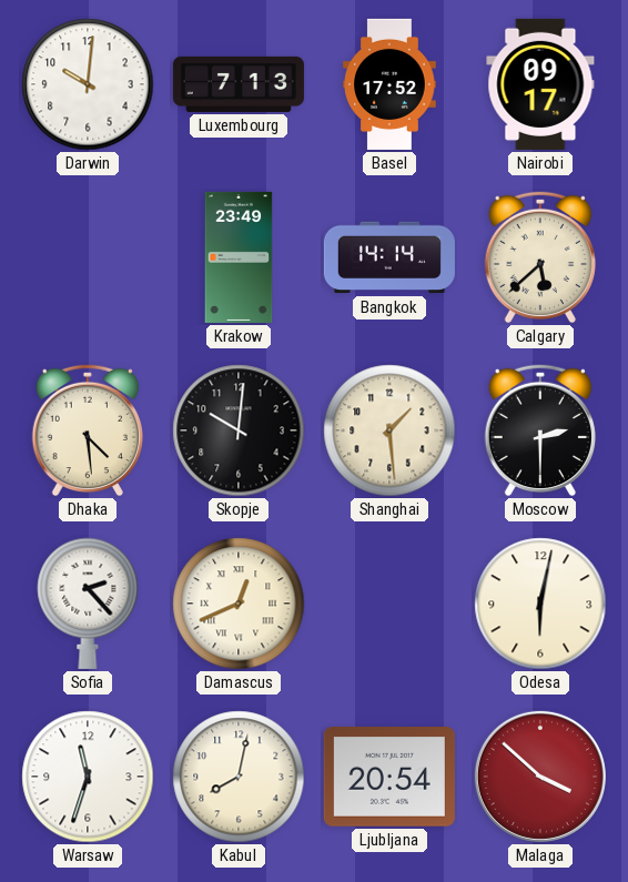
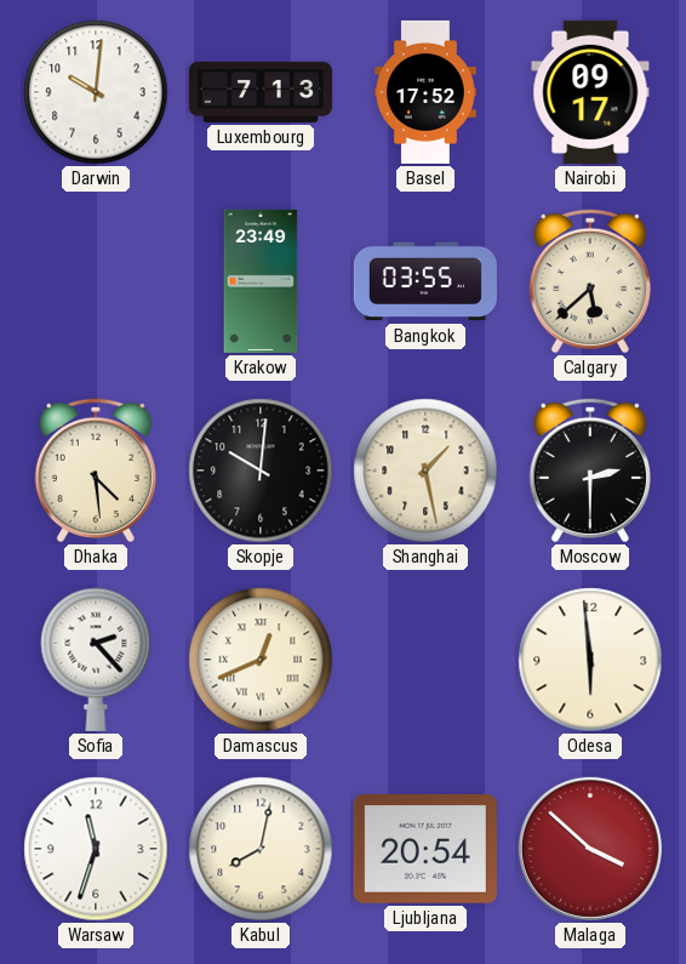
Bangkok: 14:14 -> 03:55
Shanghai: 1:29 -> 1:28
Odesa: 6:02 -> 5:59
